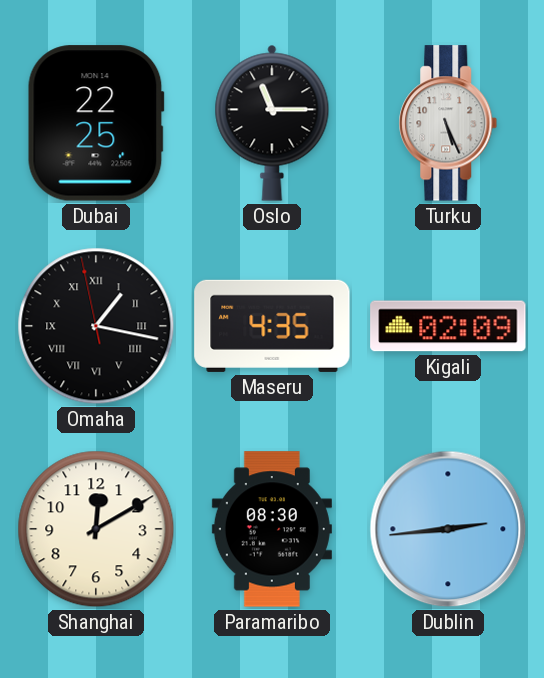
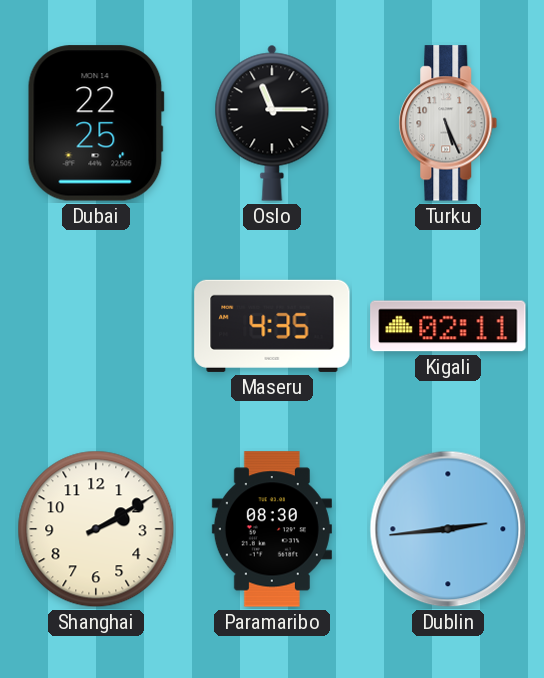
Omaha: 1:16 -> none
Kigali: 02:09 -> 02:11
Shanghai: 12:10 -> 2:10
